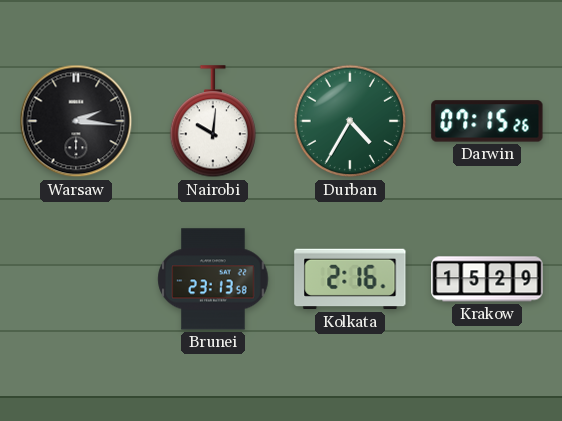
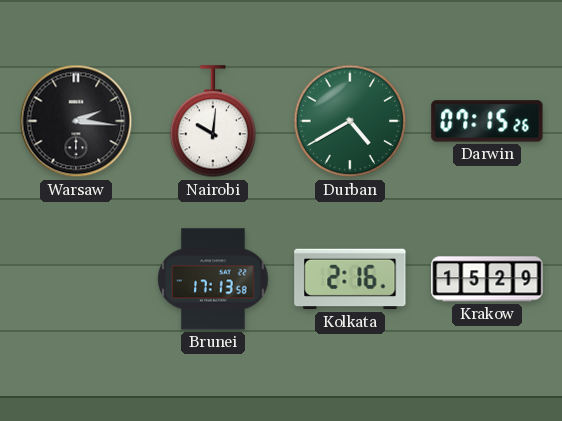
Durban: 4:35 -> 4:40
Brunei: 23:13 -> 17:13
